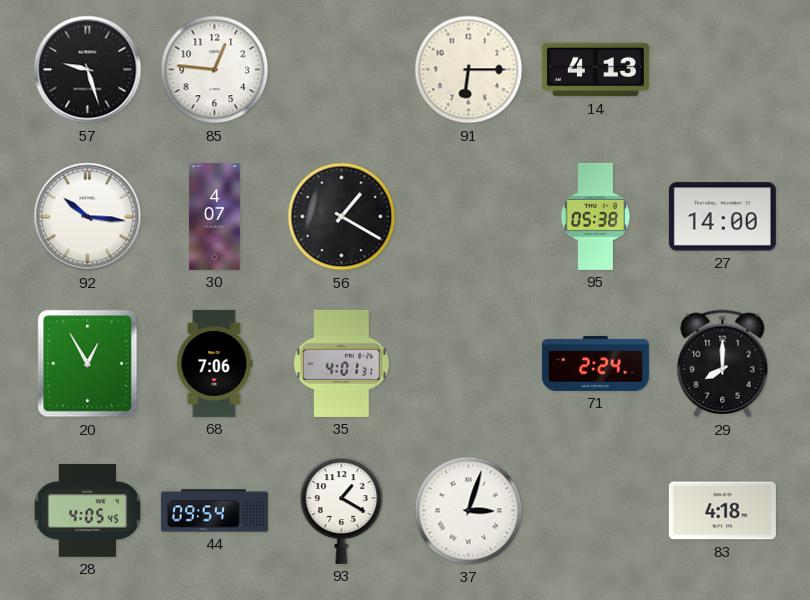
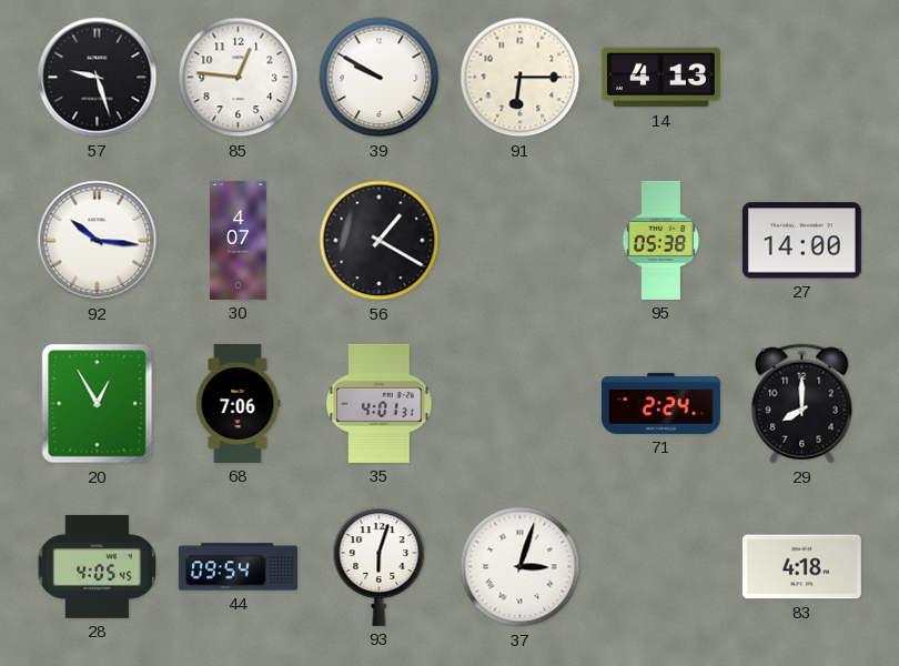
39: none -> 9:50
93: 1:20 -> 6:03
